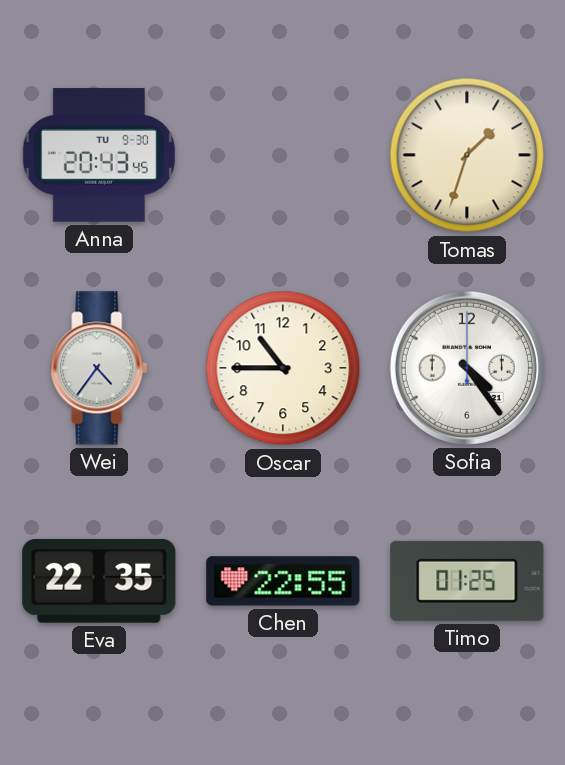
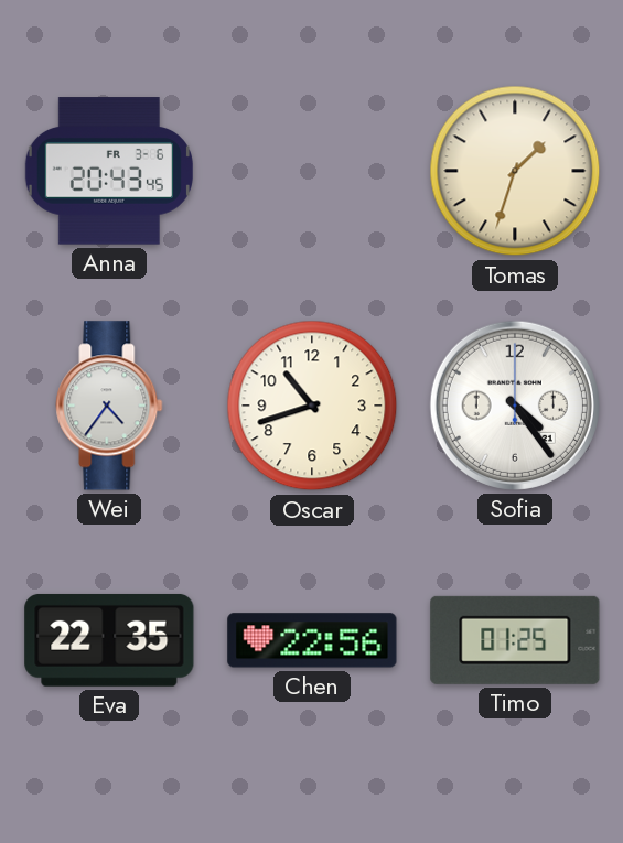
Anna date: TU 9-30 -> FR 3-6
Oscar: 10:45 -> 10:42
Chen: 22:55 -> 22:56
